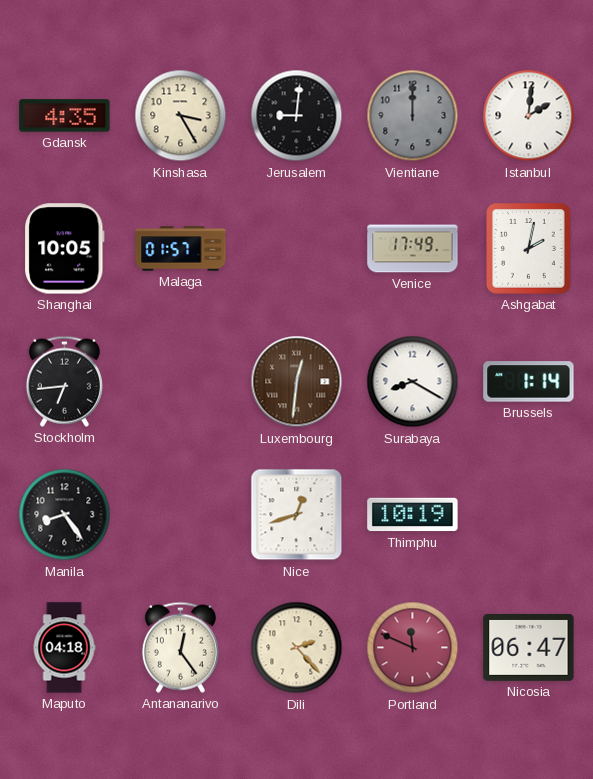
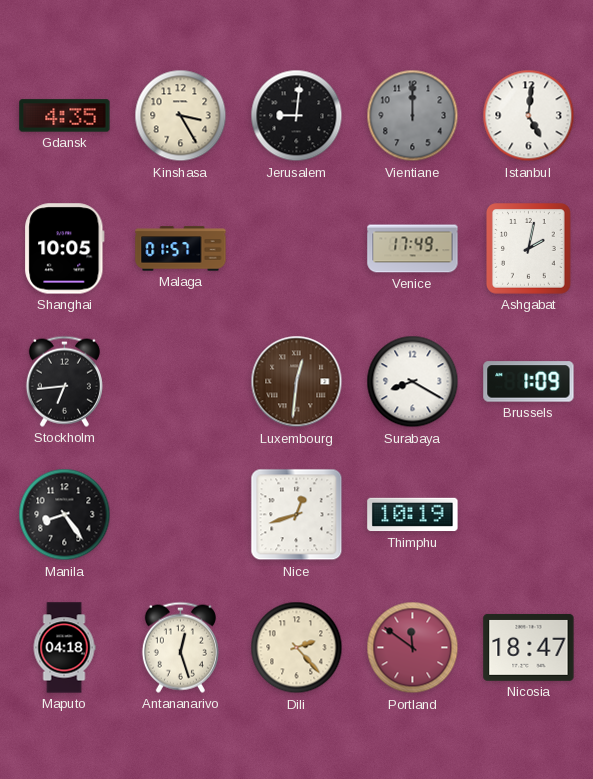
Istanbul: 2:01 -> 5:01
Brussels: 1:14 -> 1:09
Antananarivo: 12:24 -> 12:27
Portland: 11:49 -> 11:51
Nicosia: 06:47 -> 18:47
